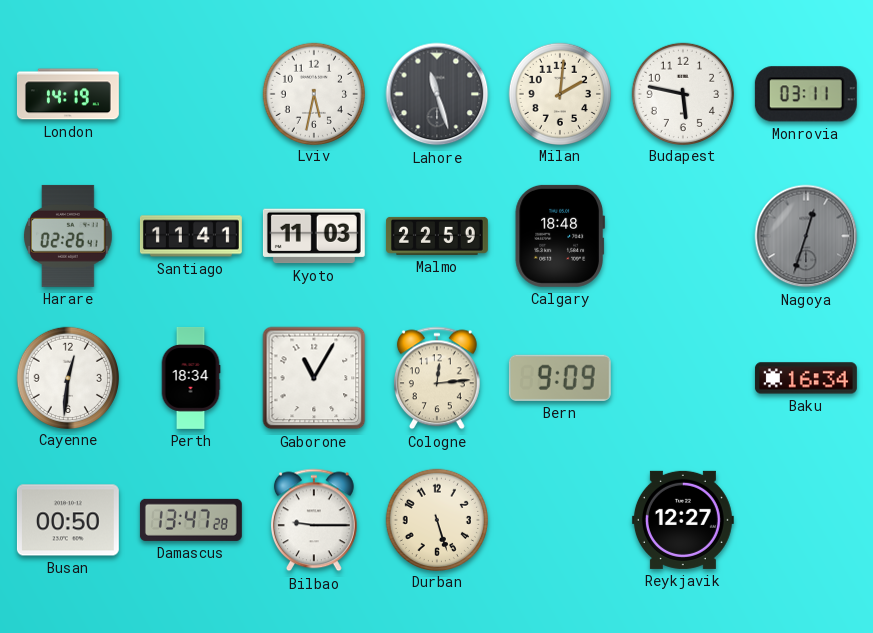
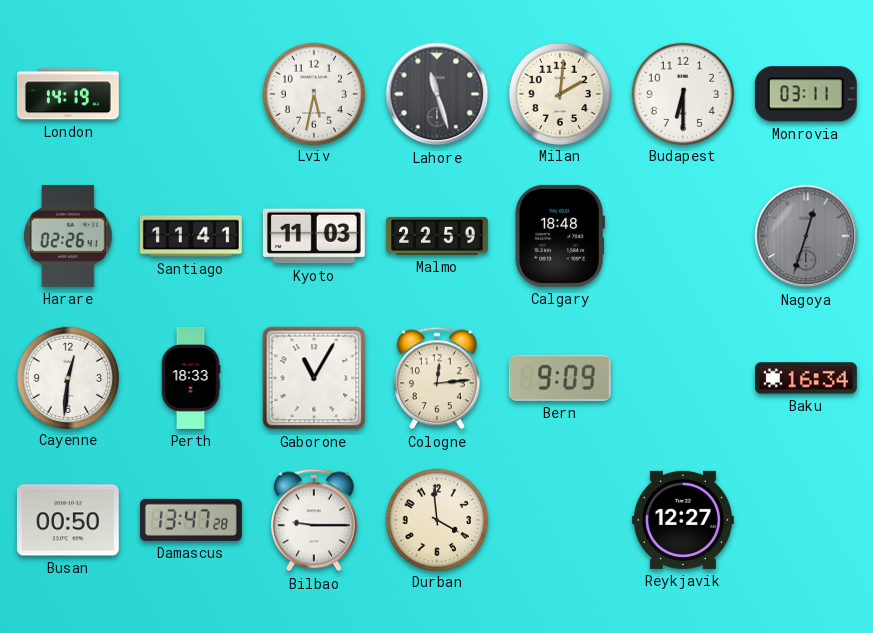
Budapest: 5:47 -> 6:30
Perth: 18:34 -> 18:33
Durban: 5:27 -> 3:59
